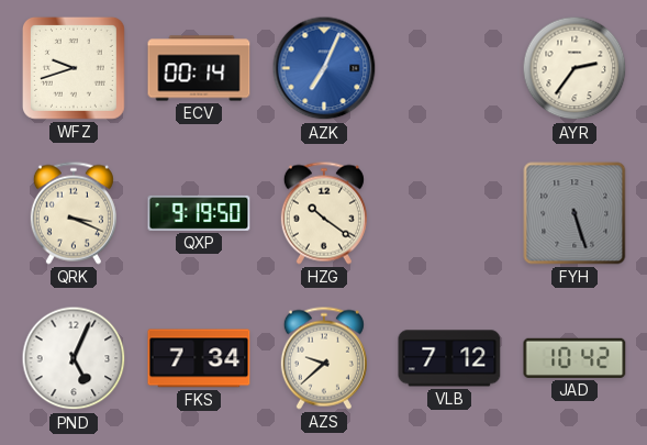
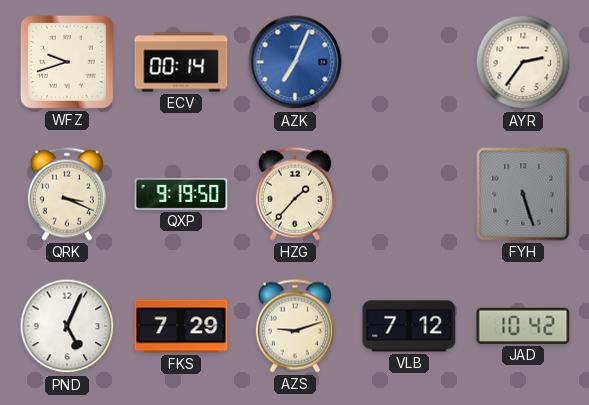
HZG: 10:21 -> 1:37
FKS: 7:34 -> 7:29
AZS: 9:38 -> 9:12
